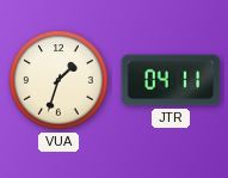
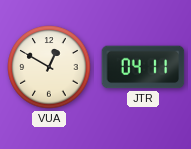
VUA: 1:33 -> 12:50
